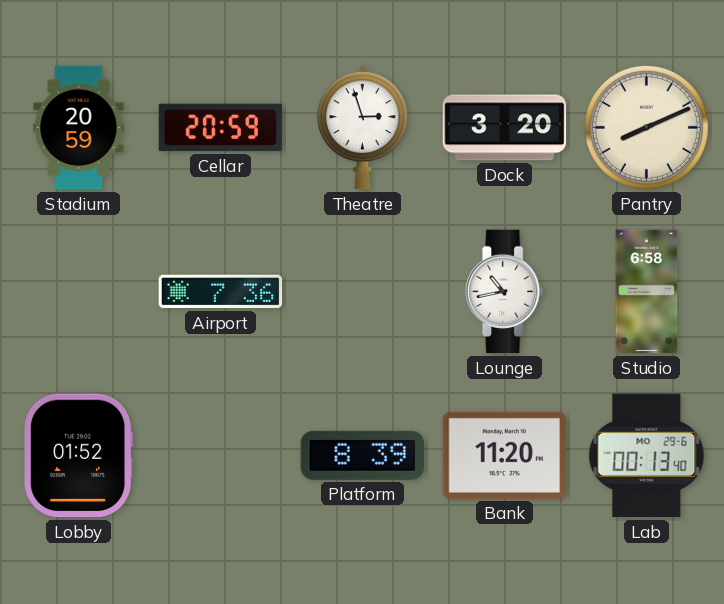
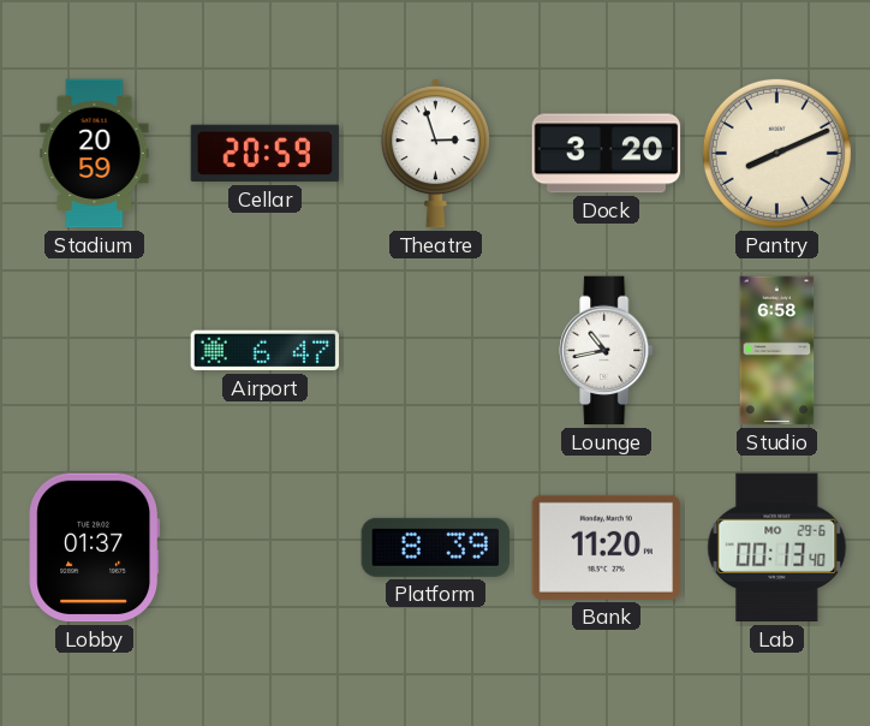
Airport: 7:36 -> 6:47
Lobby: 01:52 -> 01:37
